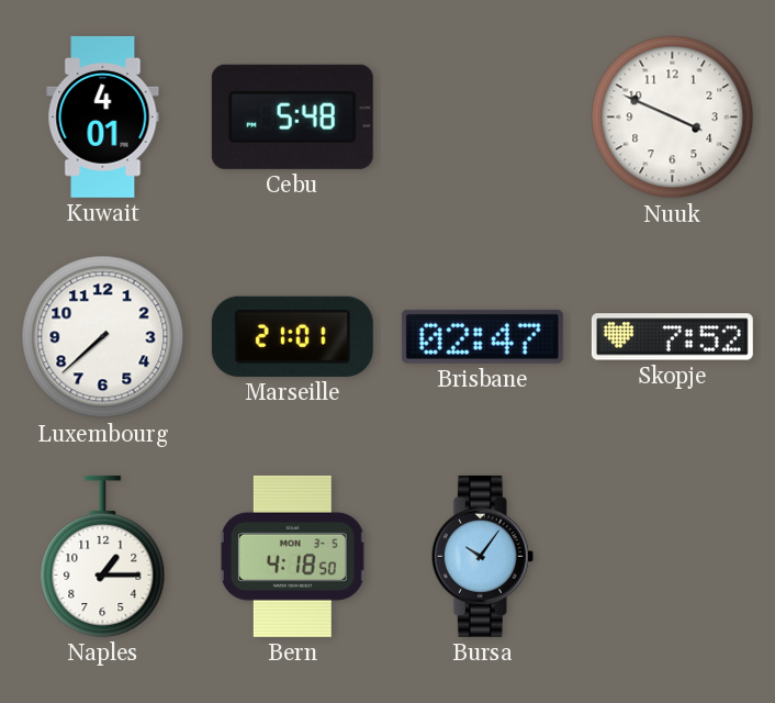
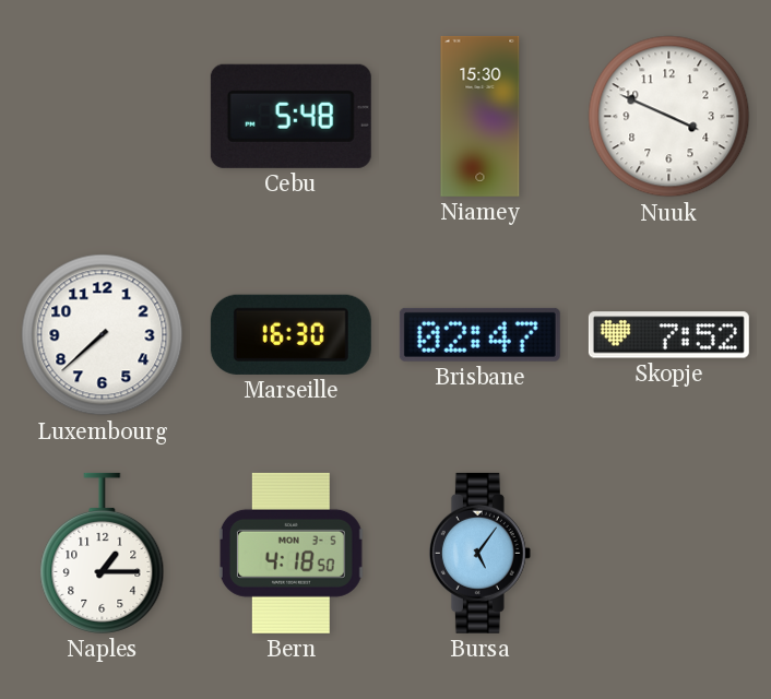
Kuwait: 4:01 -> none
Niamey: none -> 15:30
Marseille: 21:01 -> 16:30
Bursa: 10:06 -> 5:06
